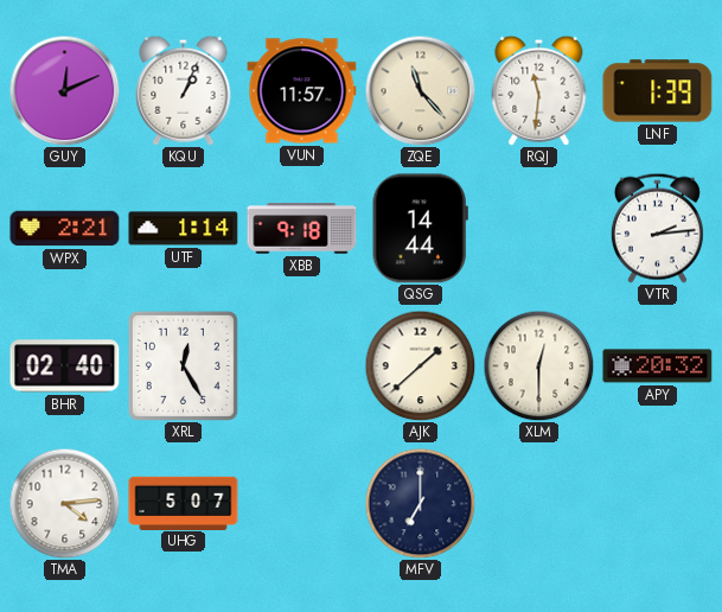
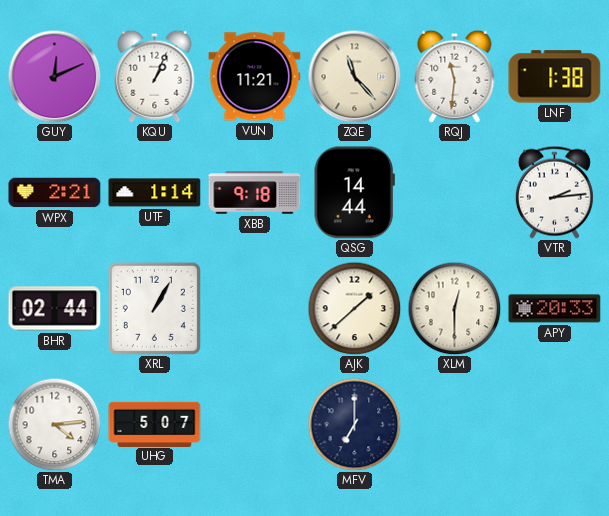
VUN: 11:57 -> 11:21
LNF: 1:39 -> 1:38
BHR: 02:40 -> 02:44
XRL: 12:25 -> 1:05
APY: 20:32 -> 20:33
